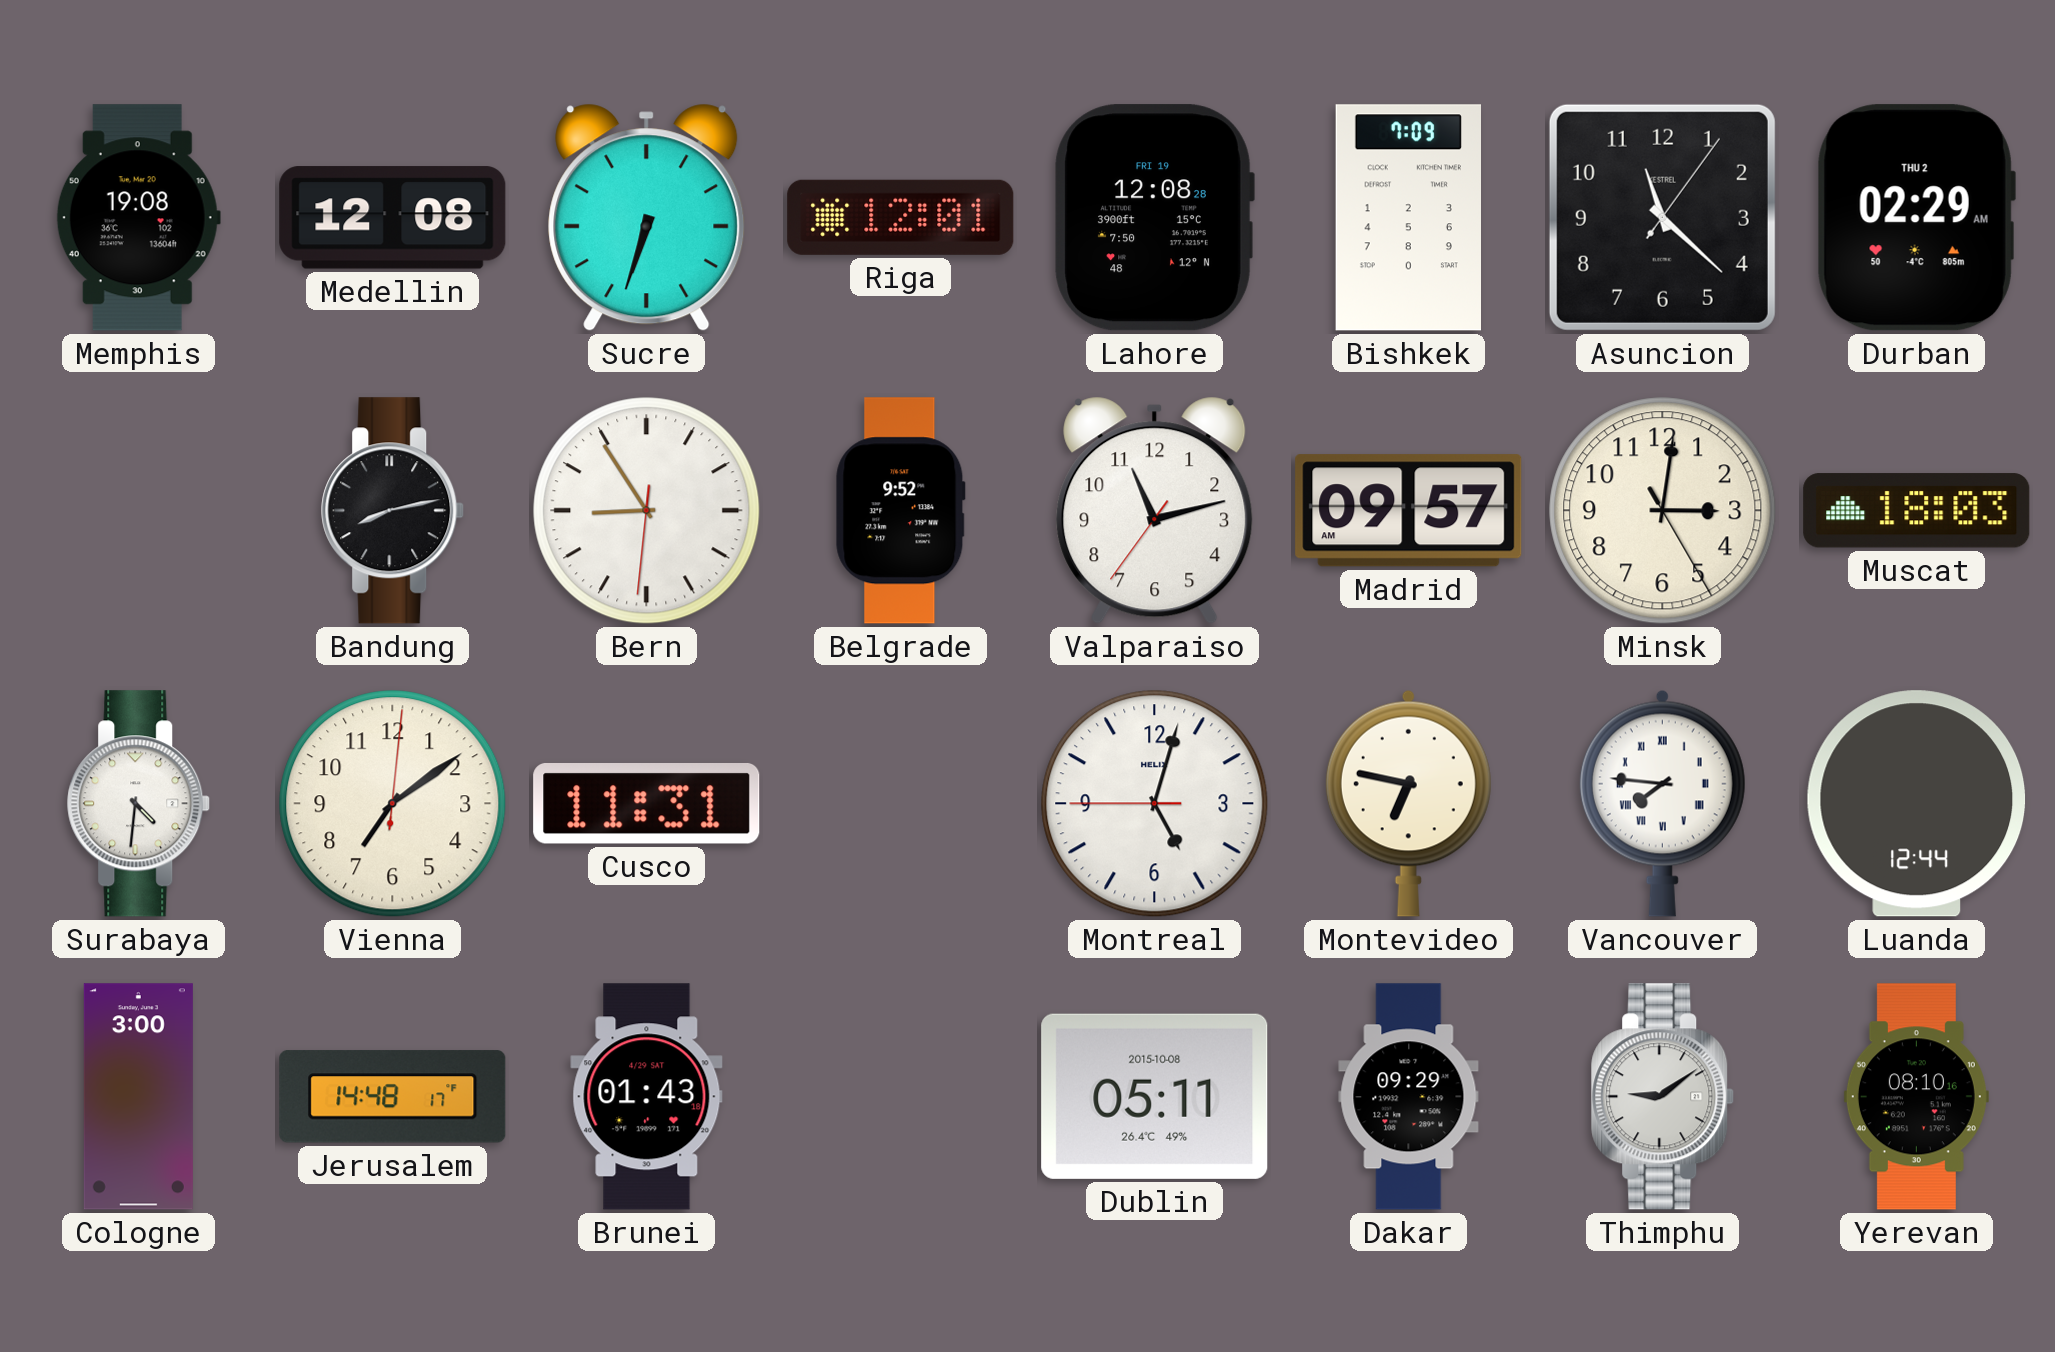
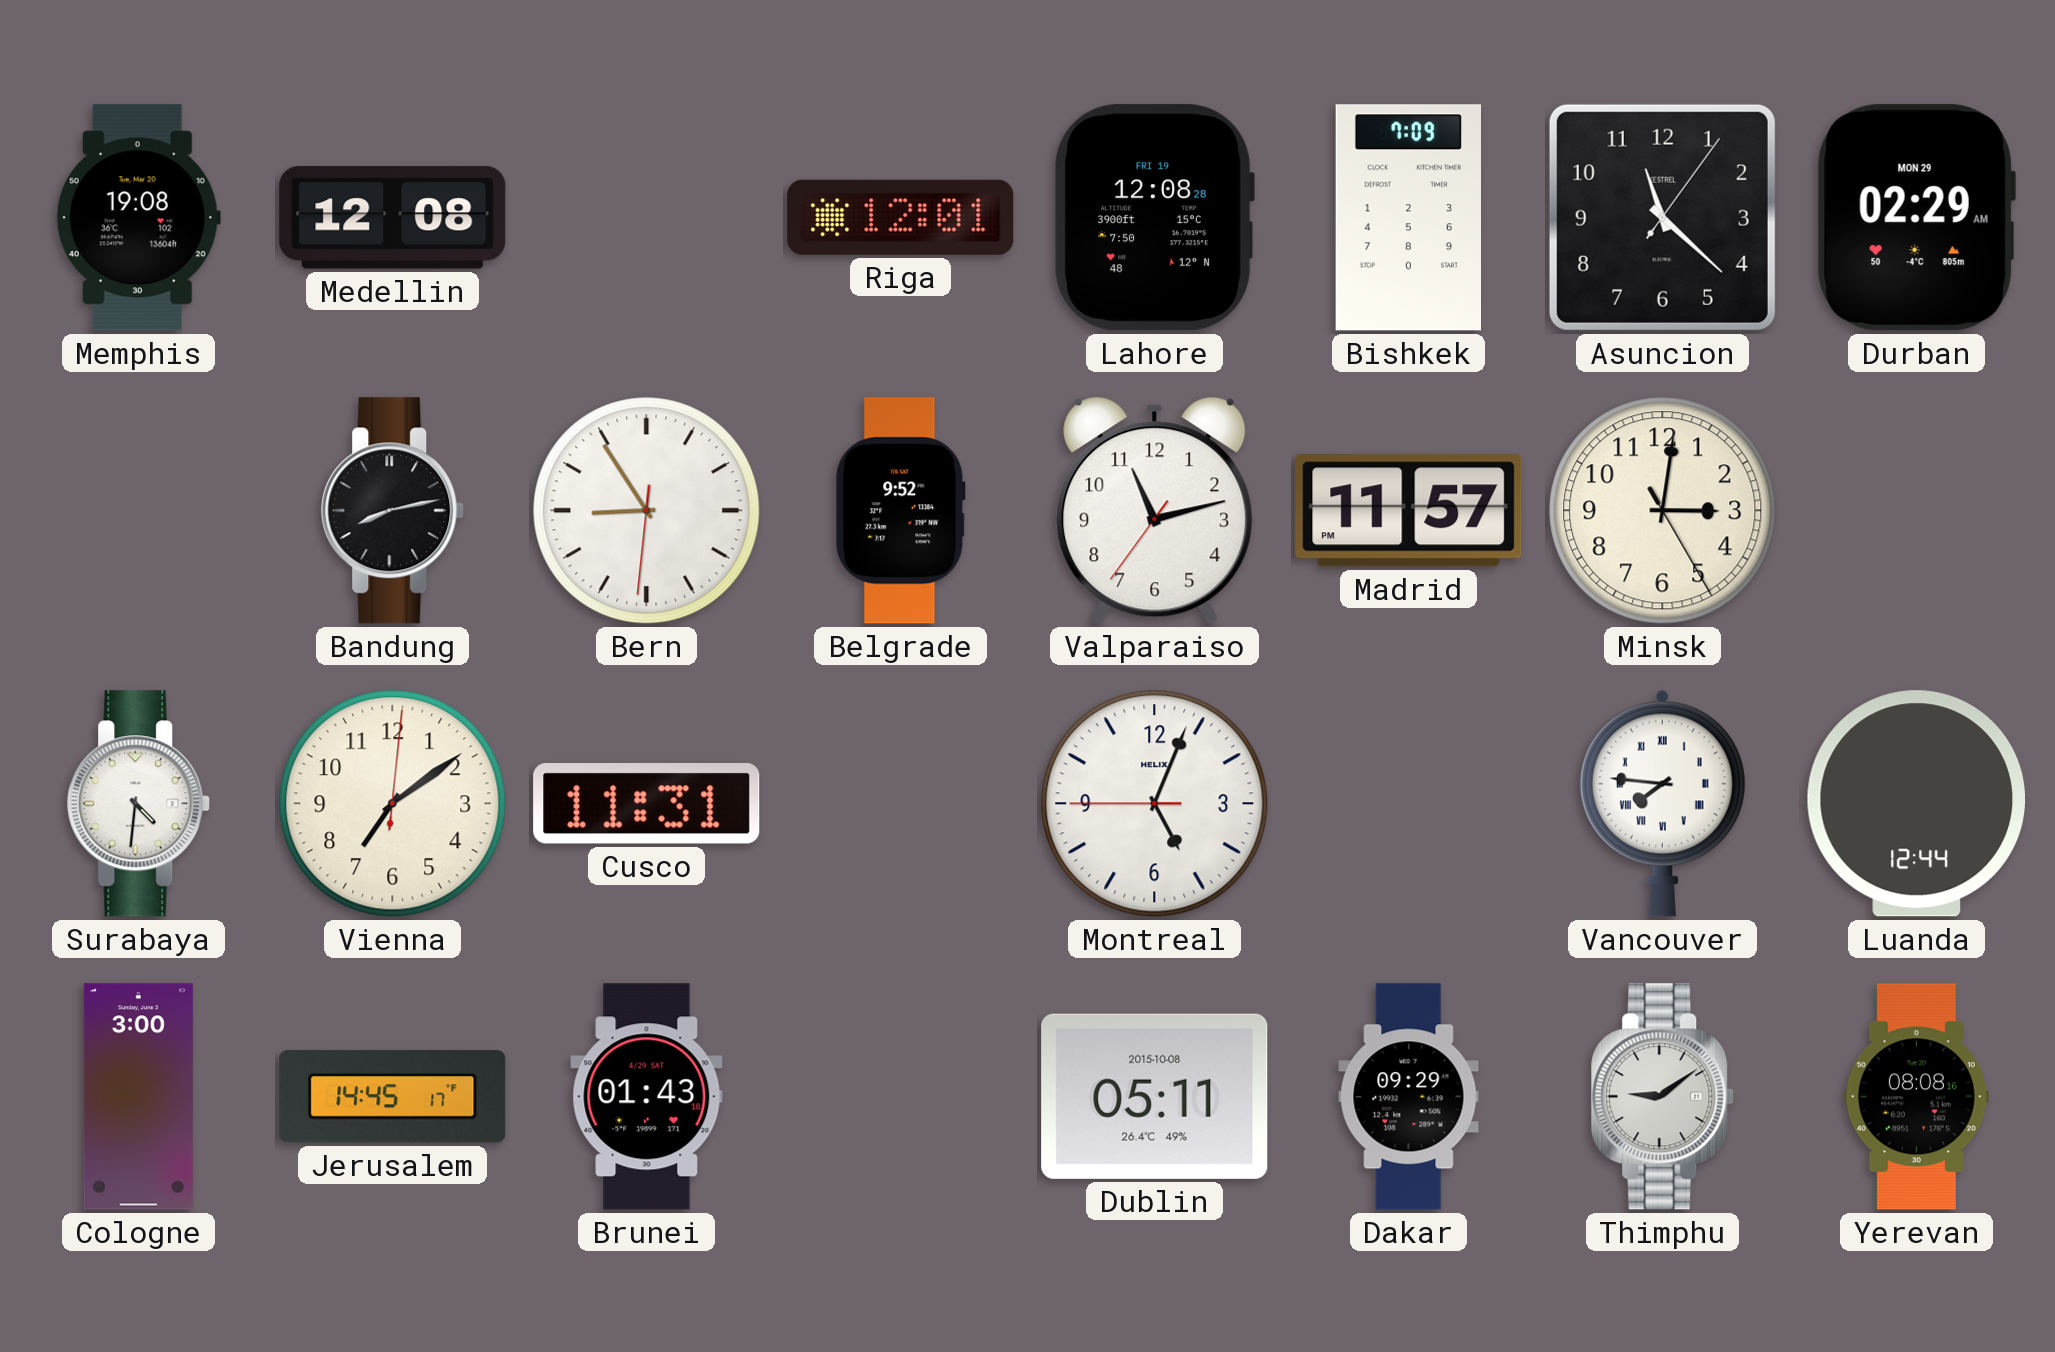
Sucre: 6:33 -> none
Durban date: THU 2 -> MON 29
Madrid: 09:57 -> 11:57
Muscat: 18:03 -> none
Montreal: 5:02 -> 5:03
Montevideo: 6:47 -> none
Jerusalem: 14:48 -> 14:45
Yerevan: 08:10 -> 08:08
